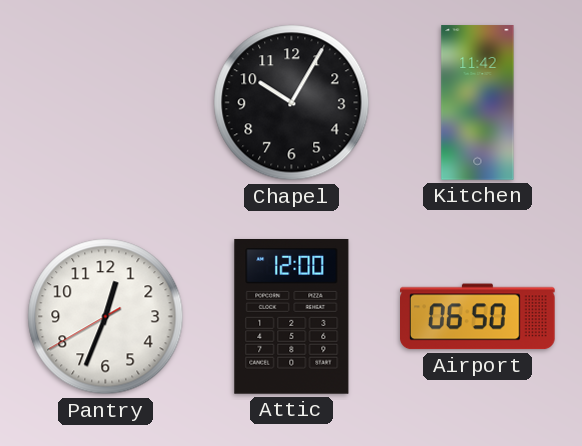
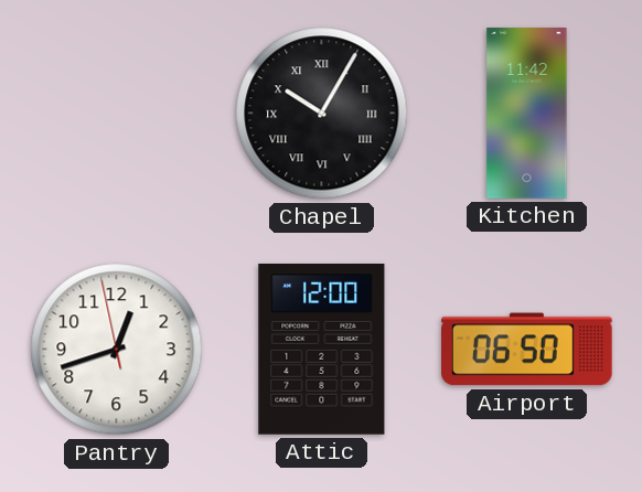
Chapel numerals: Arabic -> Roman
Pantry: 12:33 -> 12:41
